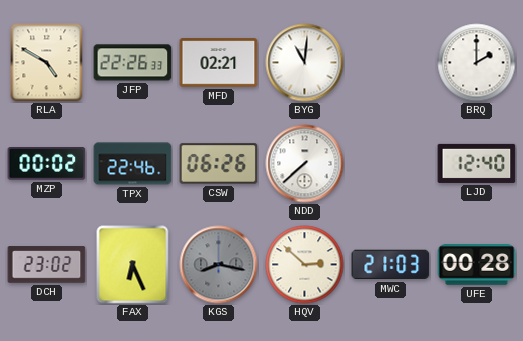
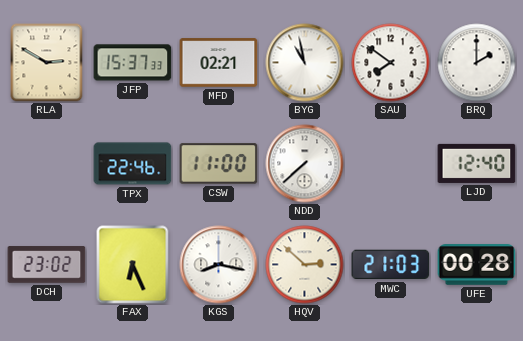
RLA: 4:50 -> 2:50
JFP: 22:26 -> 15:37
BYG: 11:01 -> 10:58
SAU: none -> 7:51
MZP: 00:02 -> none
CSW: 06:26 -> 11:00
KGS dial: grey -> white
